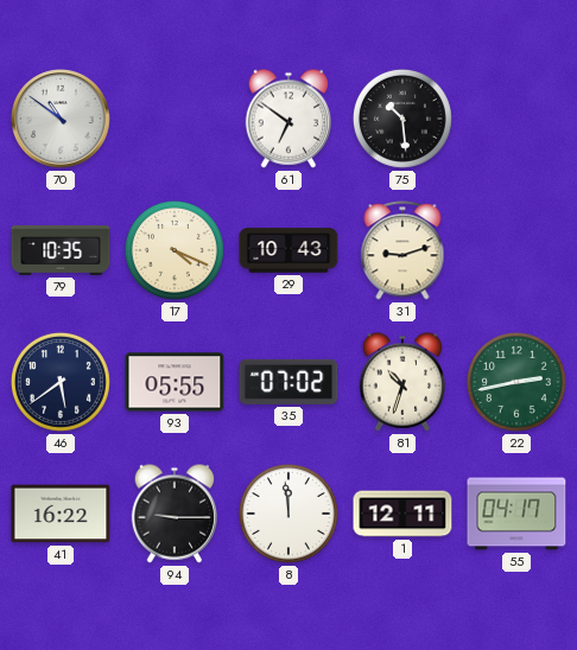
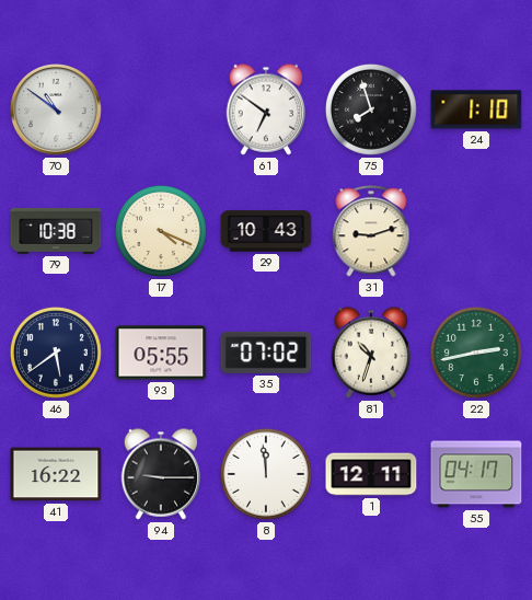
75: 10:29 -> 7:57
24: none -> 1:10
79: 10:35 -> 10:38
